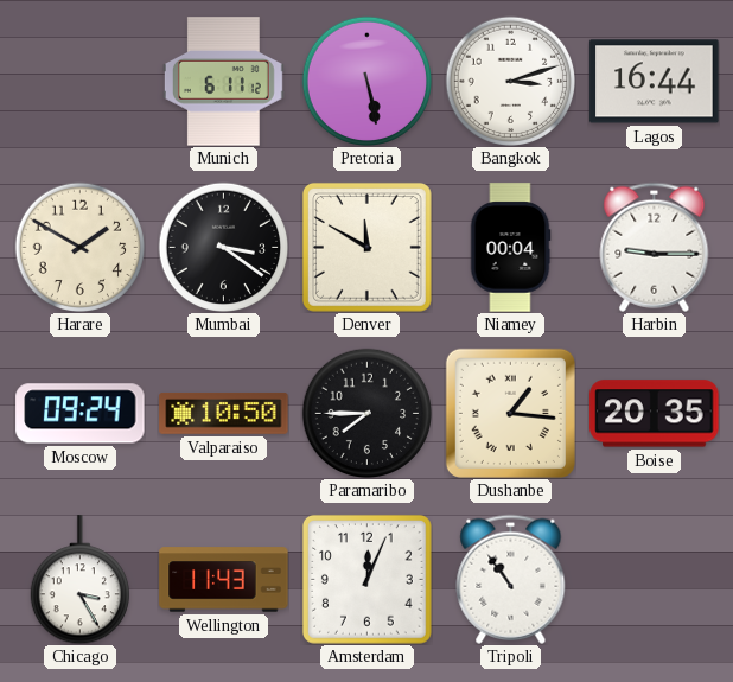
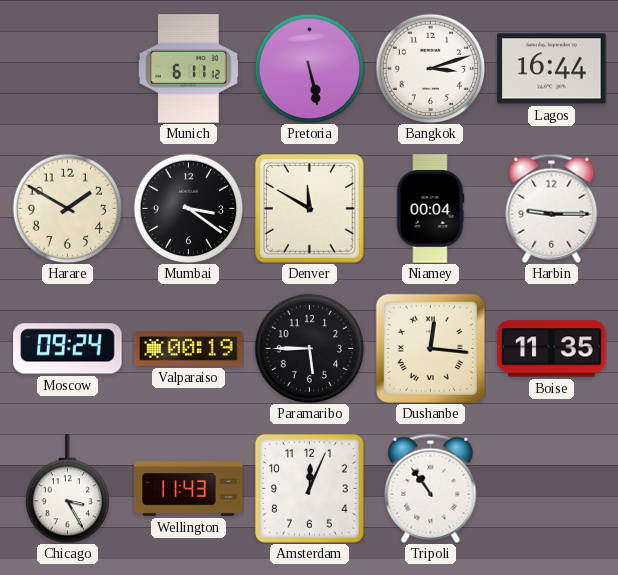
Valparaiso: 10:50 -> 00:19
Paramaribo: 7:45 -> 5:45
Dushanbe: 1:16 -> 12:16
Boise: 20:35 -> 11:35
